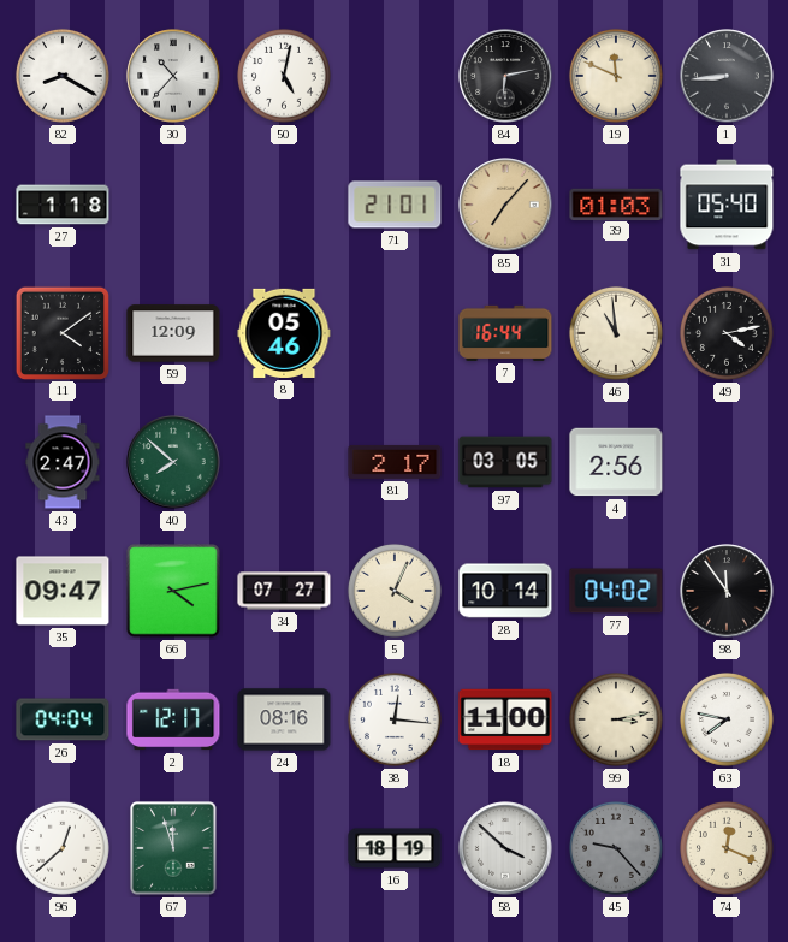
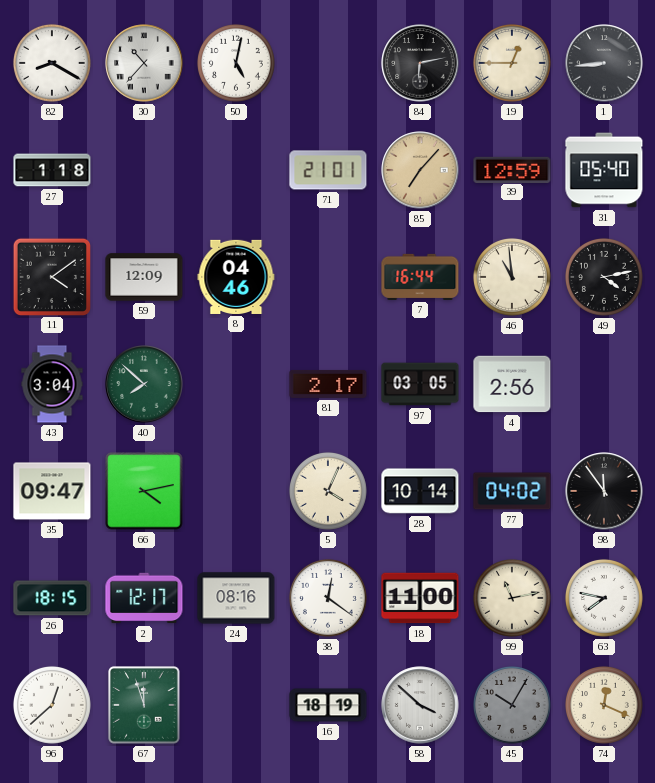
19: 11:49 -> 12:45
39: 01:03 -> 12:59
8: 05:46 -> 04:46
43: 2:47 -> 3:04
34: 07:27 -> none
26: 04:04 -> 18:15
38: 12:16 -> 12:21
99: 3:13 -> 11:13
45: 9:23 -> 10:05
